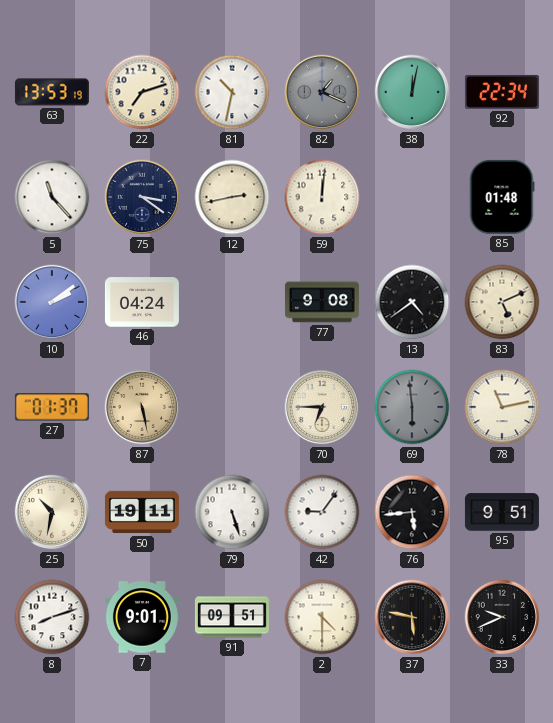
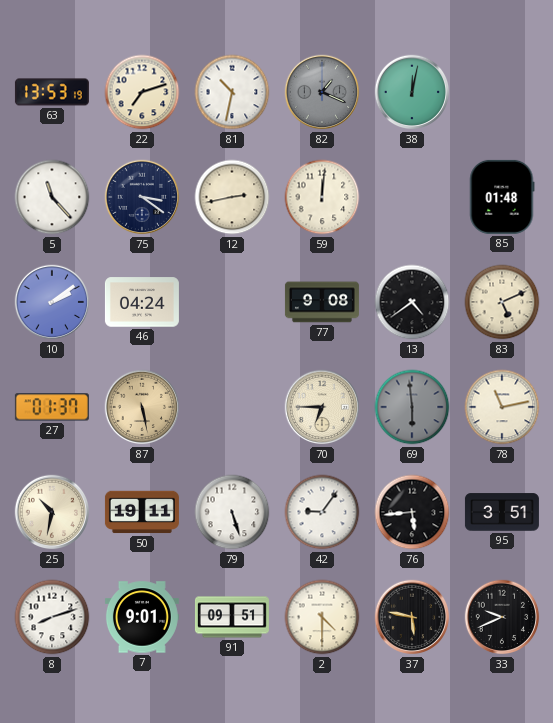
92: 22:34 -> none
95: 9:51 -> 3:51
